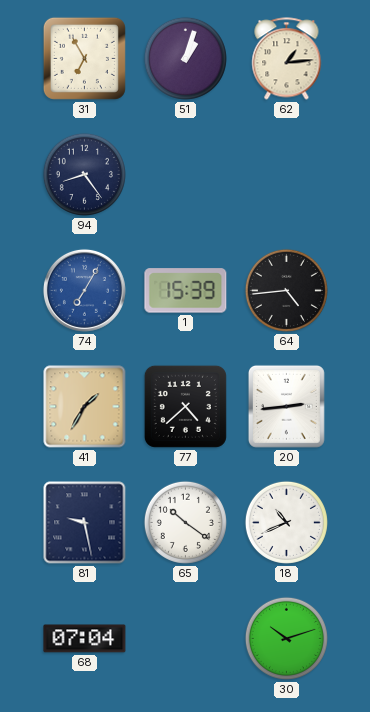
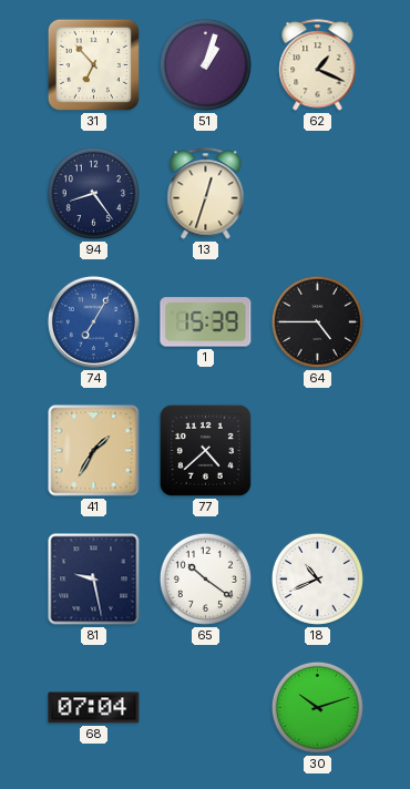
31: 6:55 -> 6:53
62: 1:14 -> 1:19
13: none -> 12:33
64: 4:44 -> 4:45
20: 2:44 -> none
